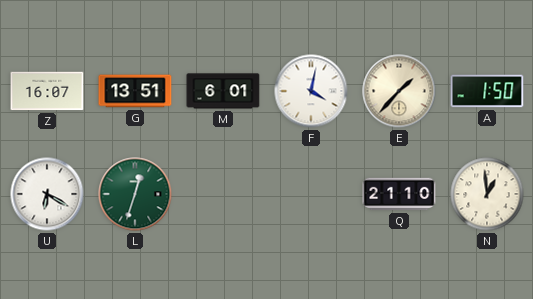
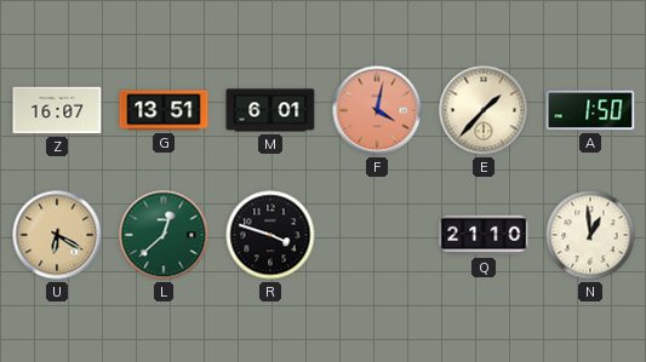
F dial: white -> salmon
U dial: white -> champagne
L: 12:33 -> 12:38
R: none -> 3:48
